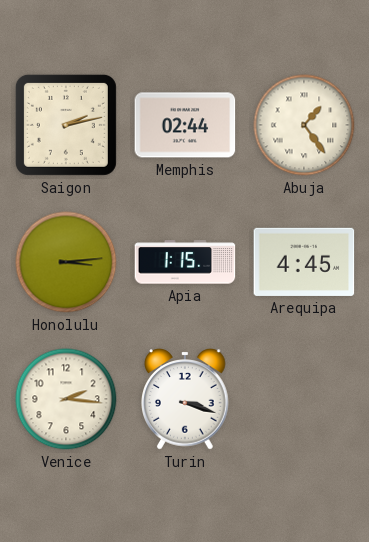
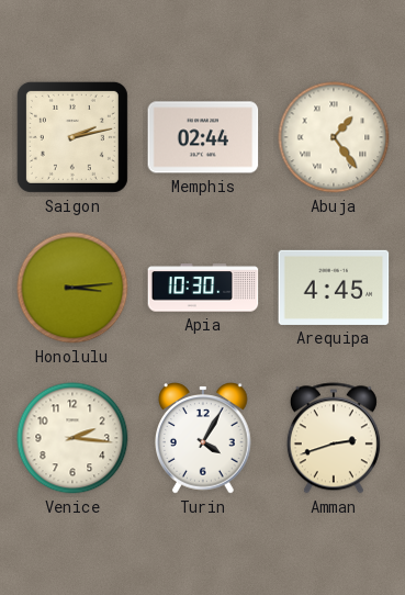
Apia: 1:15 -> 10:30
Turin: 3:18 -> 4:05
Amman: none -> 2:42
